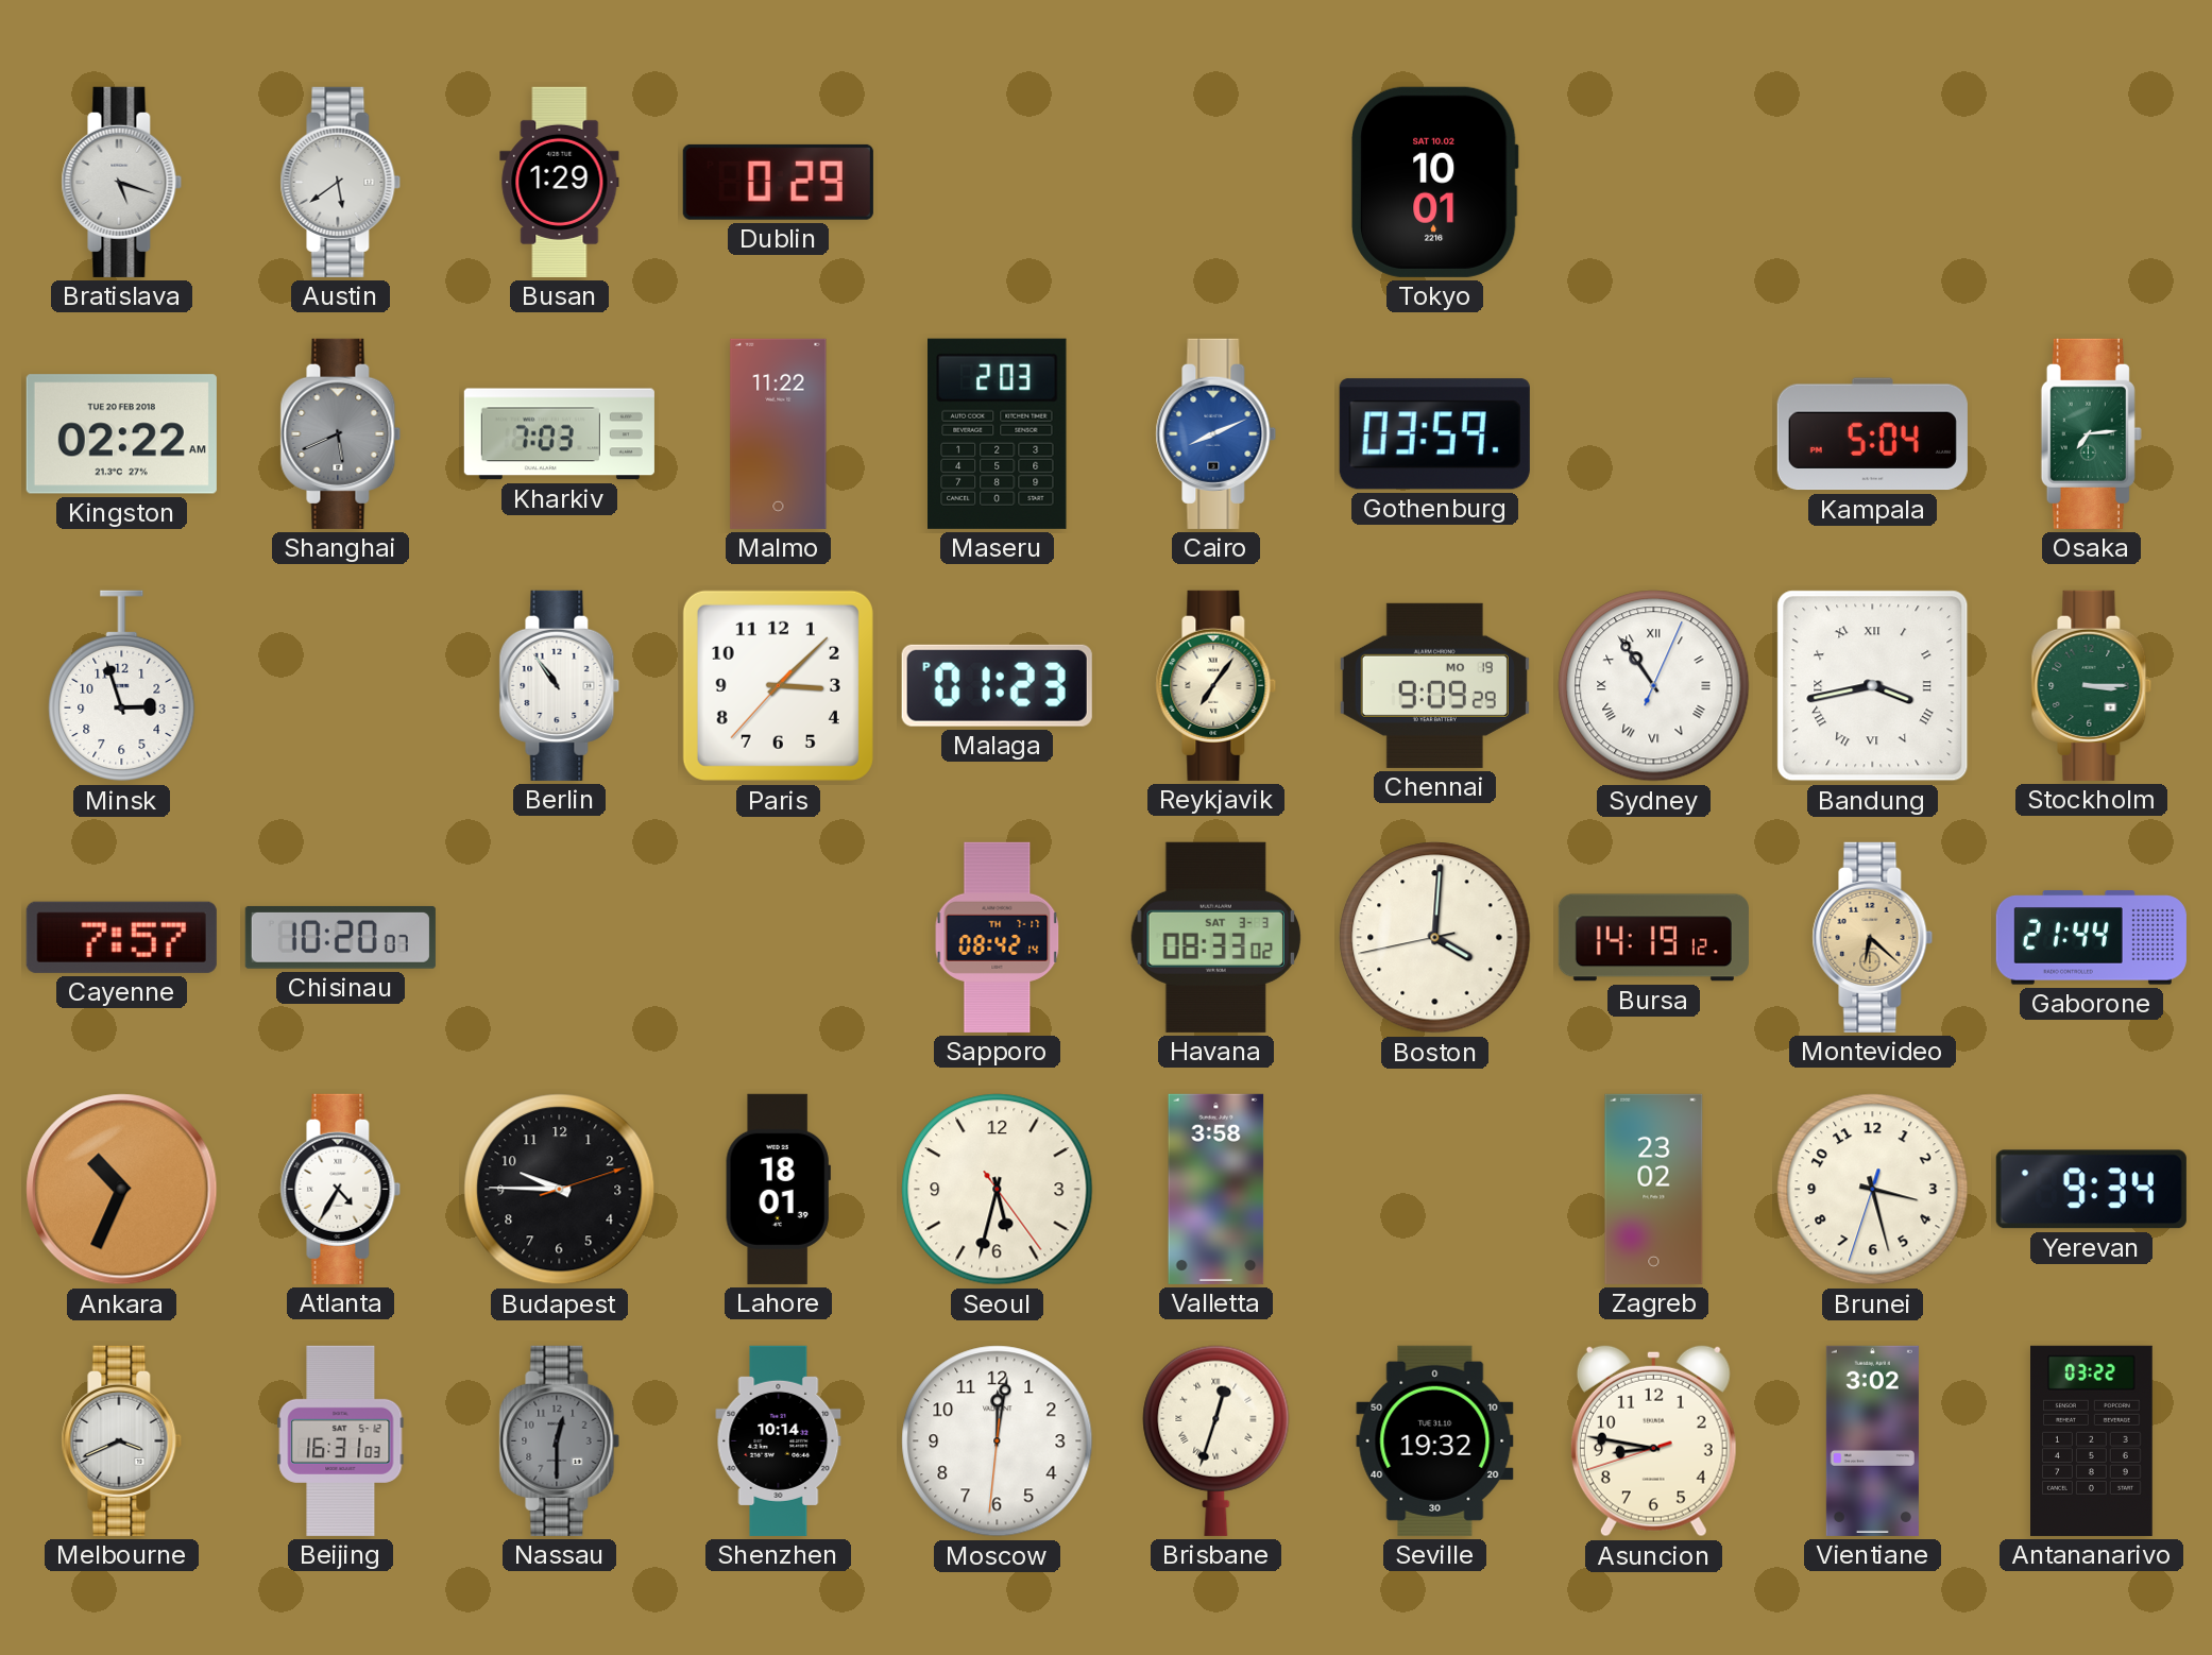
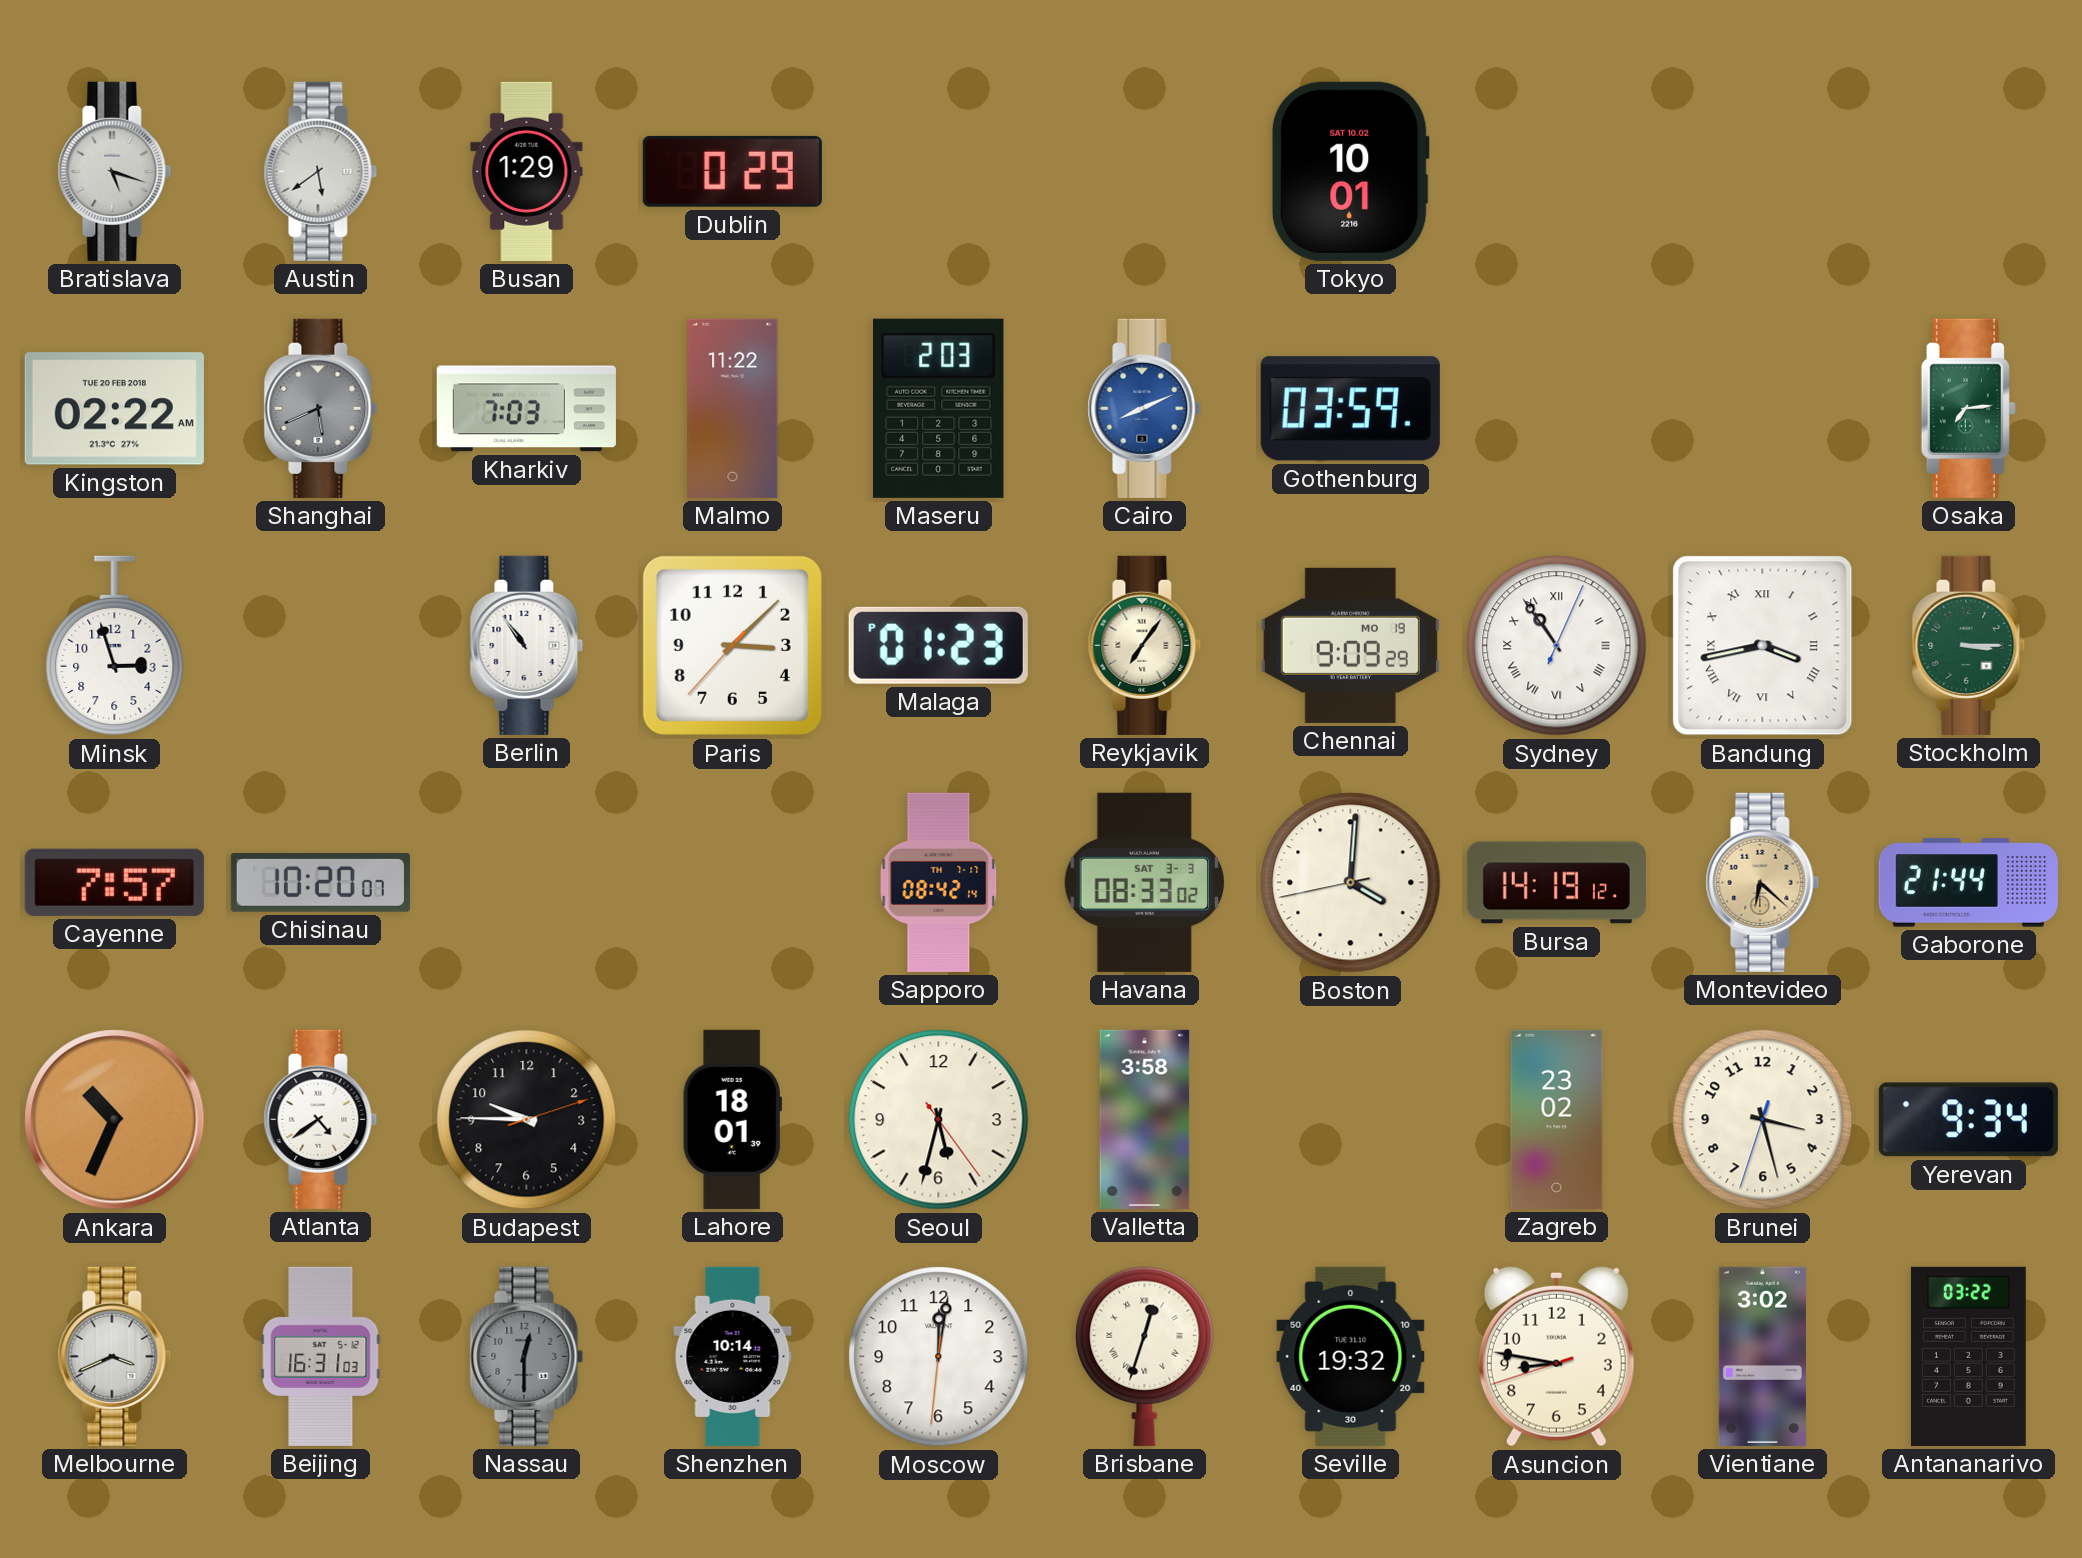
Kampala: 5:04 -> none
Atlanta: 4:35 -> 4:39
